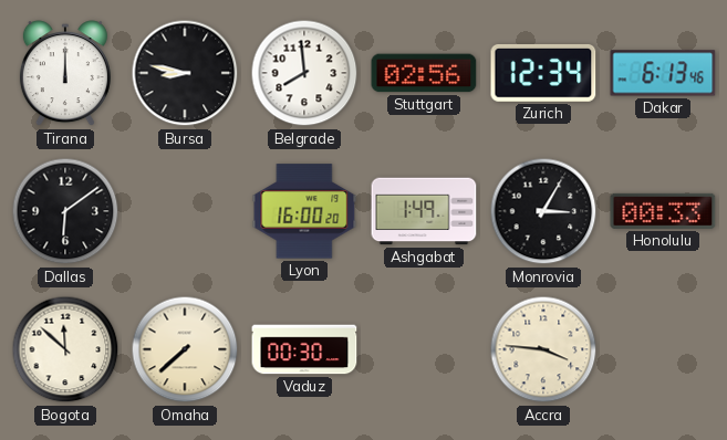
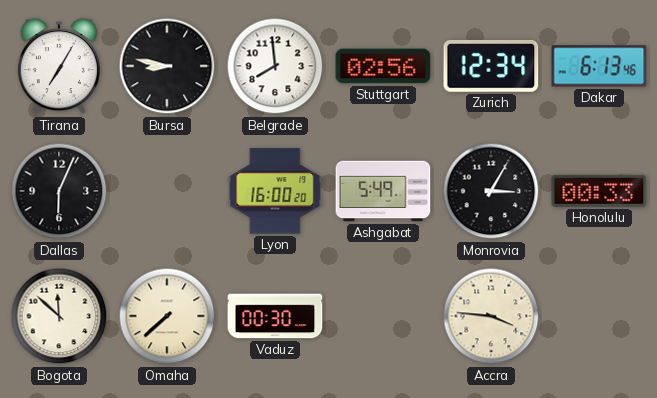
Tirana: 12:00 -> 7:05
Dallas: 6:09 -> 6:04
Ashgabat: 1:49 -> 5:49
